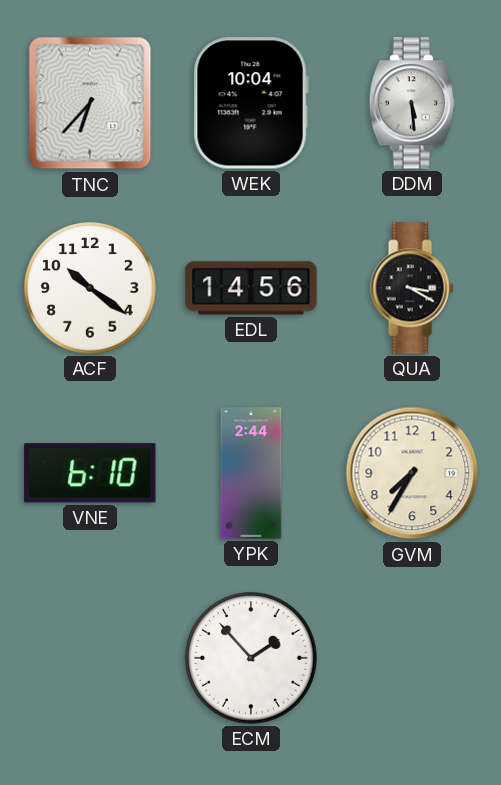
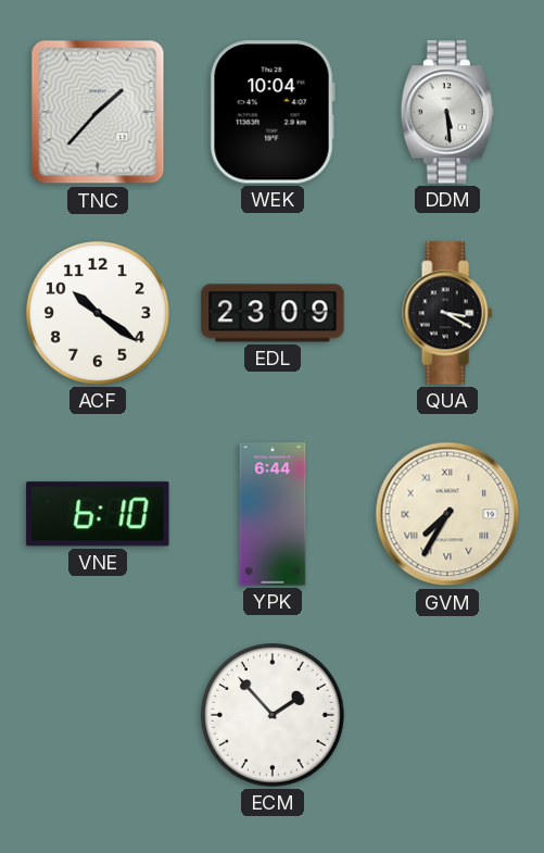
TNC: 6:37 -> 1:37
EDL: 14:56 -> 23:09
YPK: 2:44 -> 6:44
GVM numerals: Arabic -> Roman
